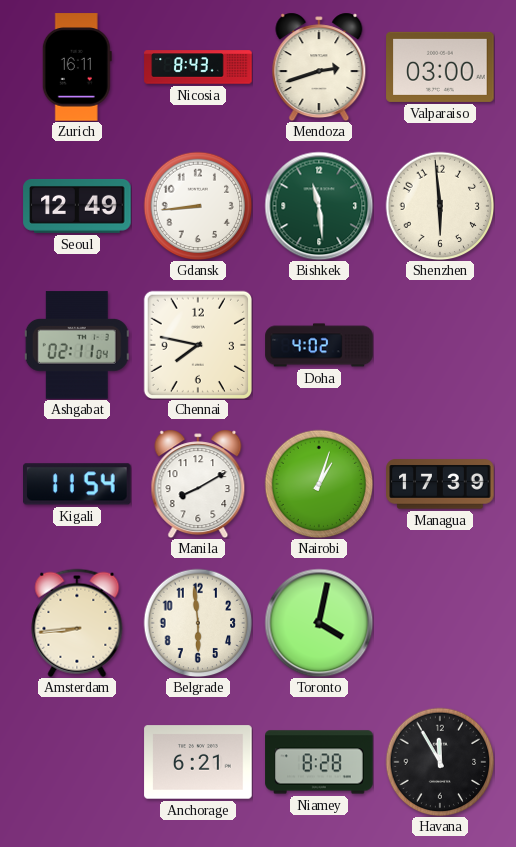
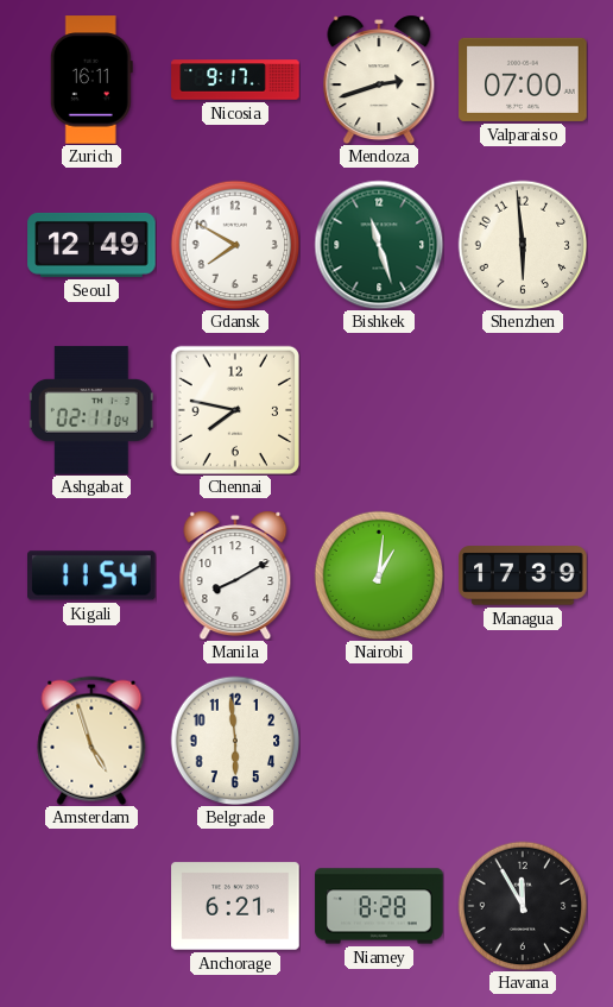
Nicosia: 8:43 -> 9:17
Valparaiso: 03:00 -> 07:00
Gdansk: 8:44 -> 7:50
Bishkek: 11:29 -> 11:27
Doha: 4:02 -> none
Nairobi: 1:03 -> 1:01
Amsterdam: 8:44 -> 4:57
Toronto: 4:02 -> none
